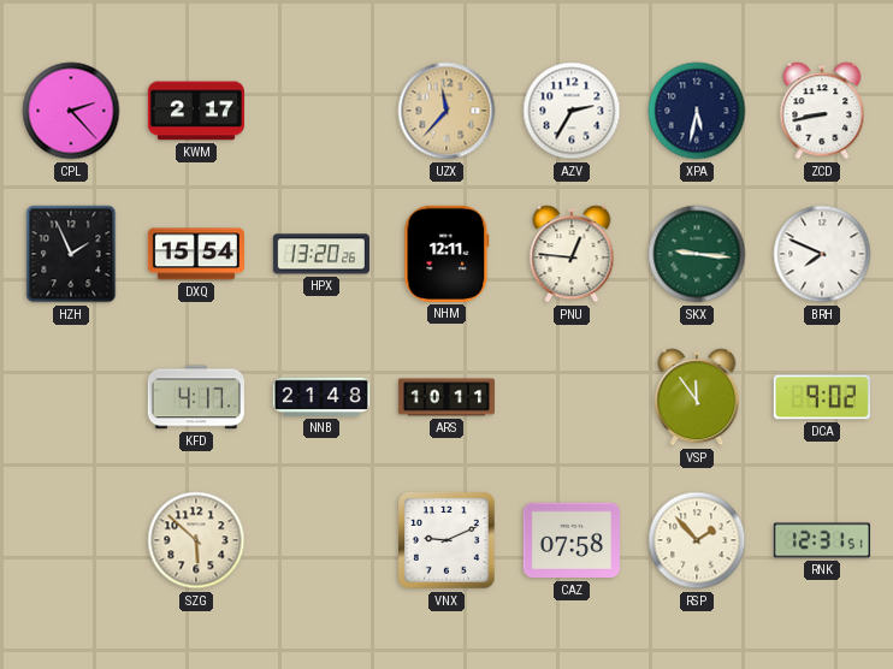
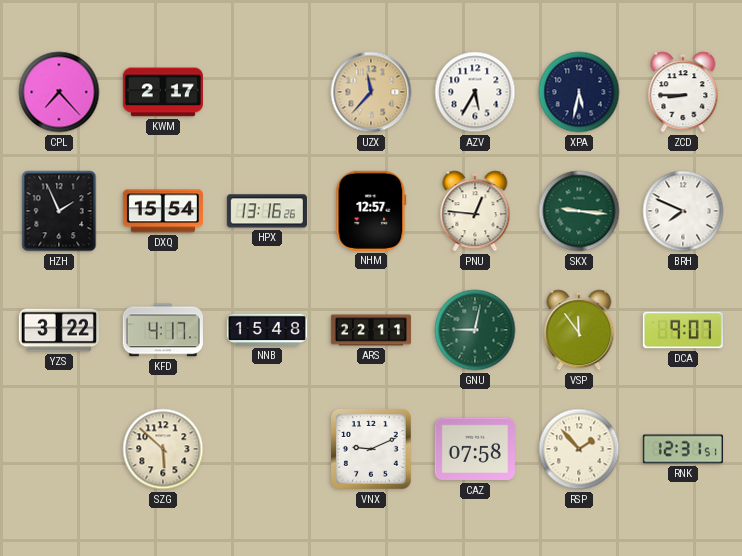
CPL: 2:23 -> 7:23
AZV: 2:35 -> 5:35
ZCD: 8:43 -> 8:45
HPX: 13:20 -> 13:16
NHM: 12:11 -> 12:57
YZS: none -> 3:22
NNB: 21:48 -> 15:48
ARS: 10:11 -> 22:11
GNU: none -> 9:02
DCA: 9:02 -> 9:07
